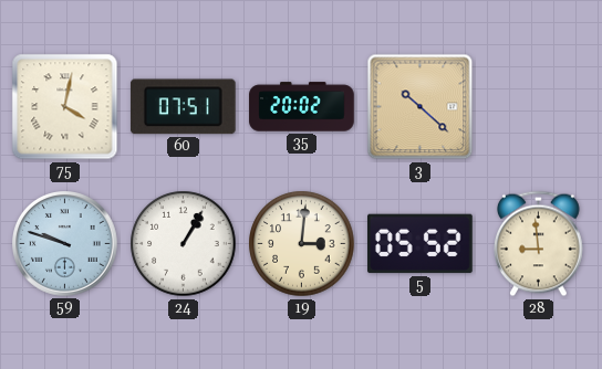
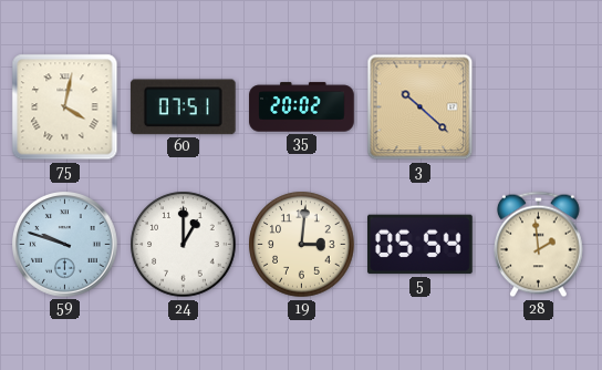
24: 1:05 -> 1:00
5: 05:52 -> 05:54
28: 8:59 -> 1:59
